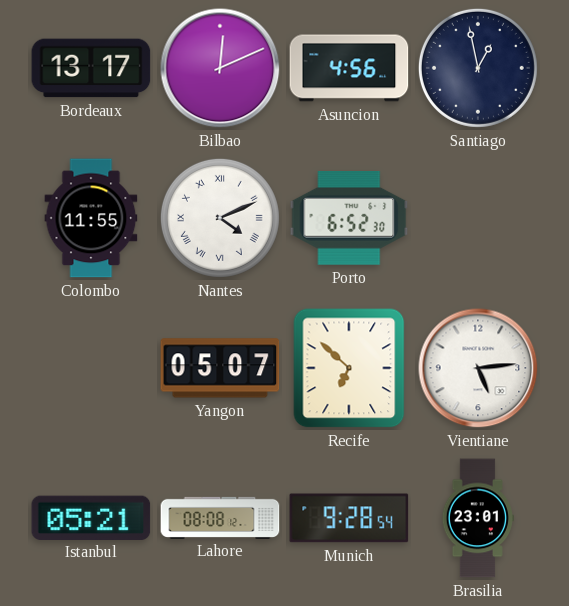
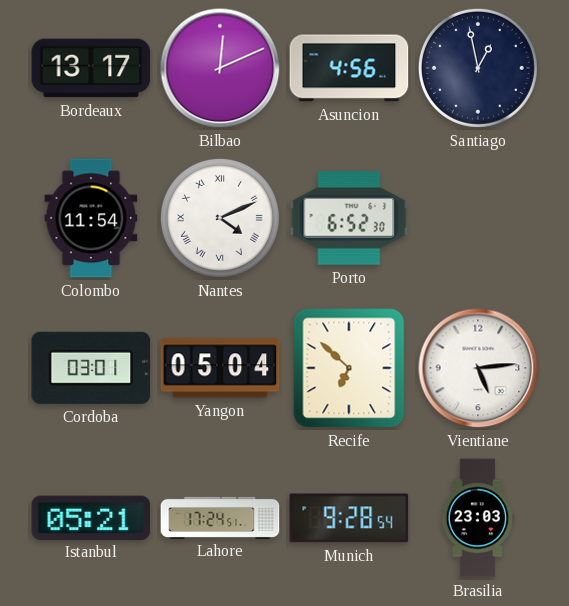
Colombo: 11:55 -> 11:54
Cordoba: none -> 03:01
Yangon: 05:07 -> 05:04
Lahore: 08:08 -> 17:24
Brasilia: 23:01 -> 23:03
